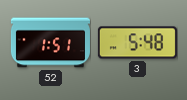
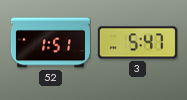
3: 5:48 -> 5:47
